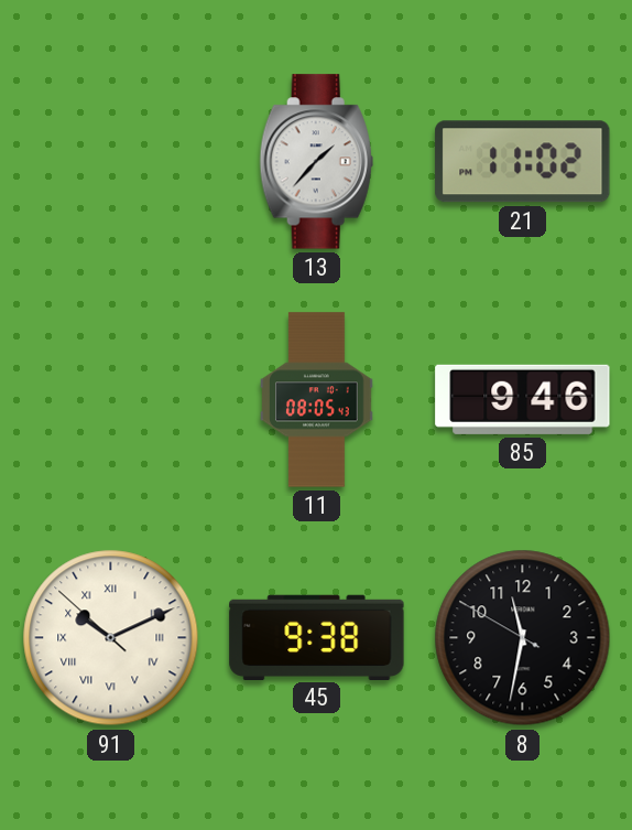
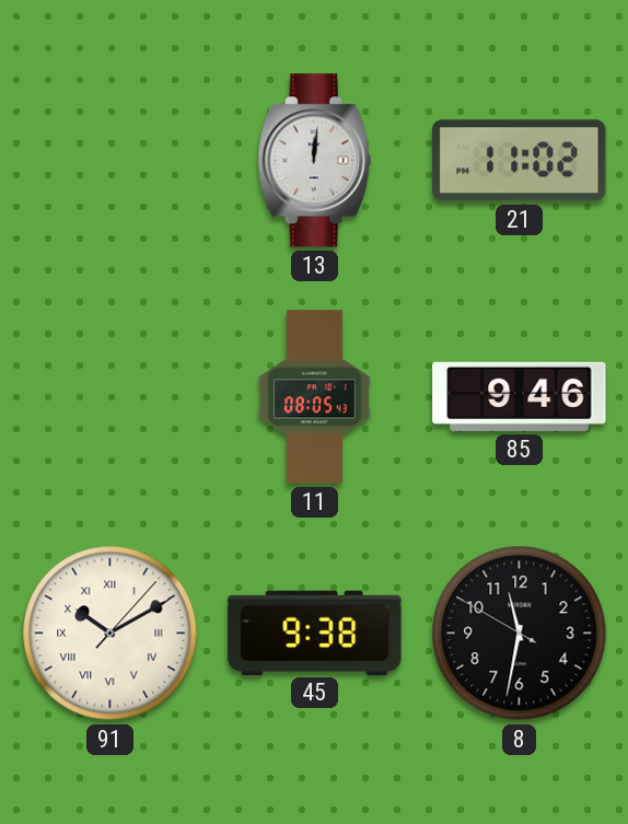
13: 1:37 -> 12:01
91: 10:10:52 -> 10:10:07
